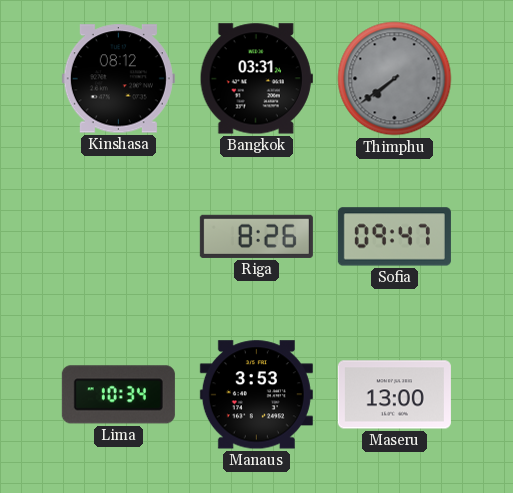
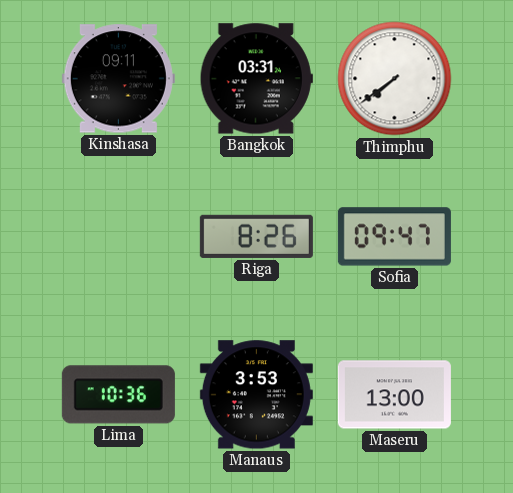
Kinshasa: 08:12 -> 09:11
Thimphu dial: grey -> white
Lima: 10:34 -> 10:36
